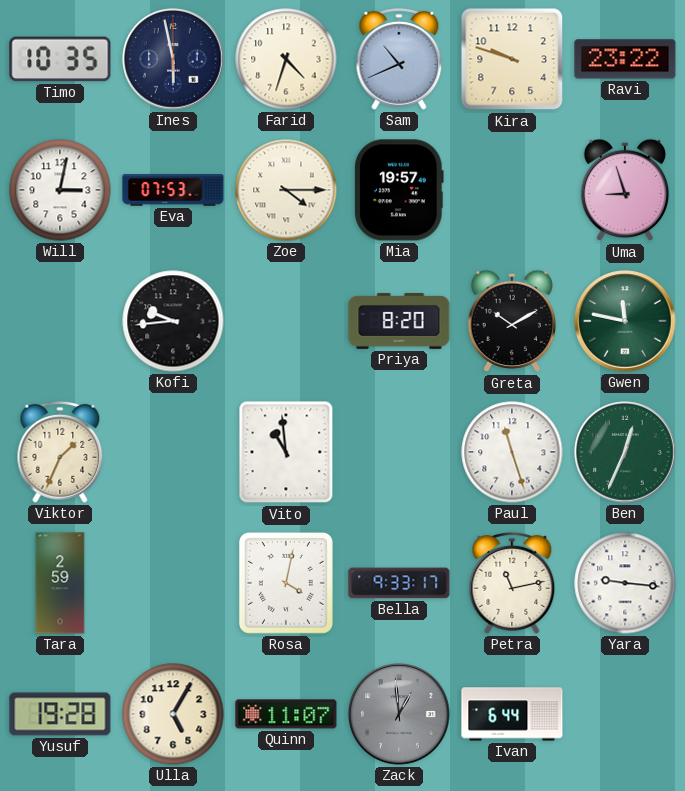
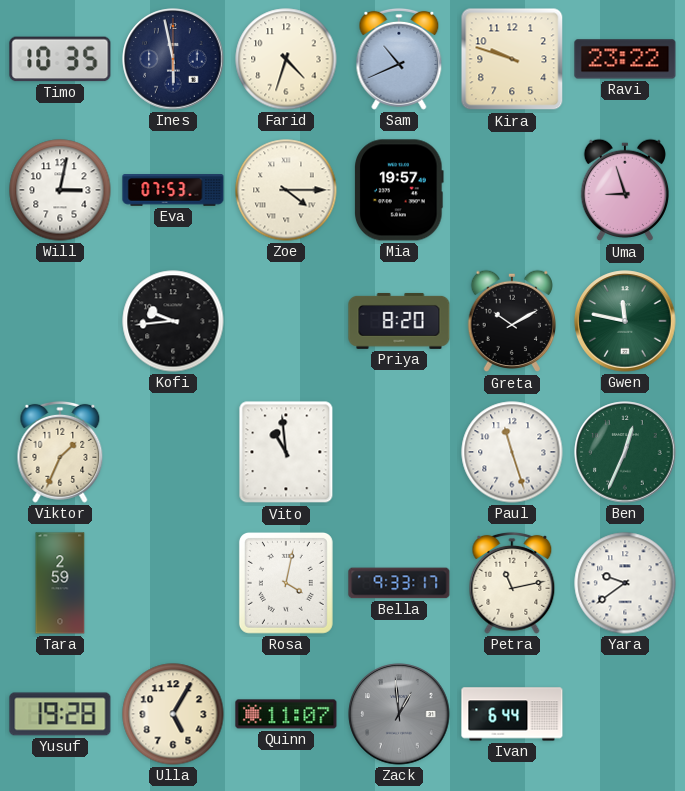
Yara: 9:16 -> 9:39
